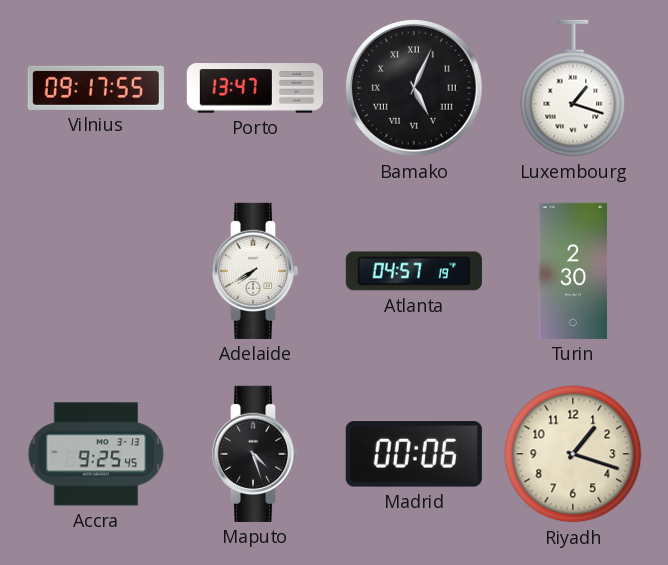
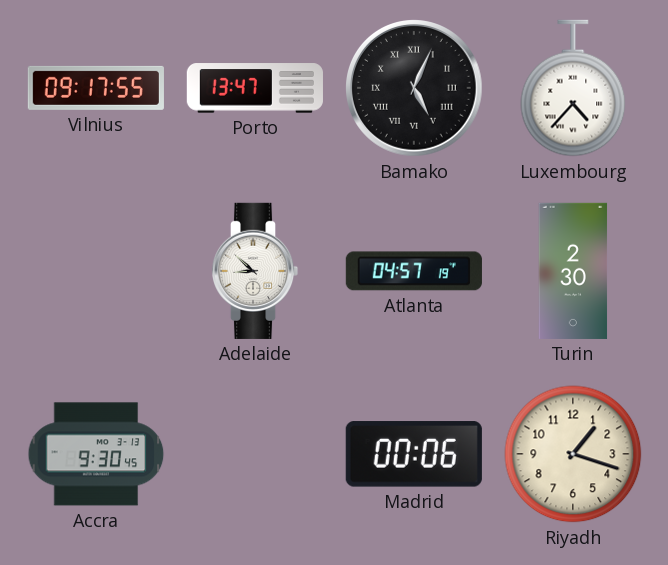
Luxembourg: 1:18 -> 4:37
Adelaide: 7:40 -> 8:52
Accra: 9:25 -> 9:30
Maputo: 4:27 -> none
